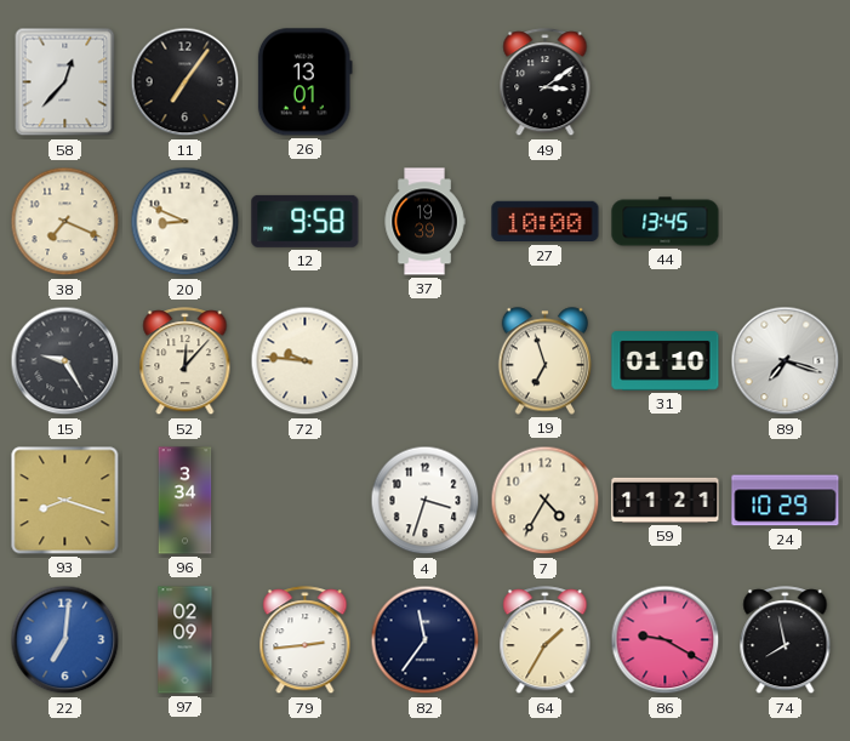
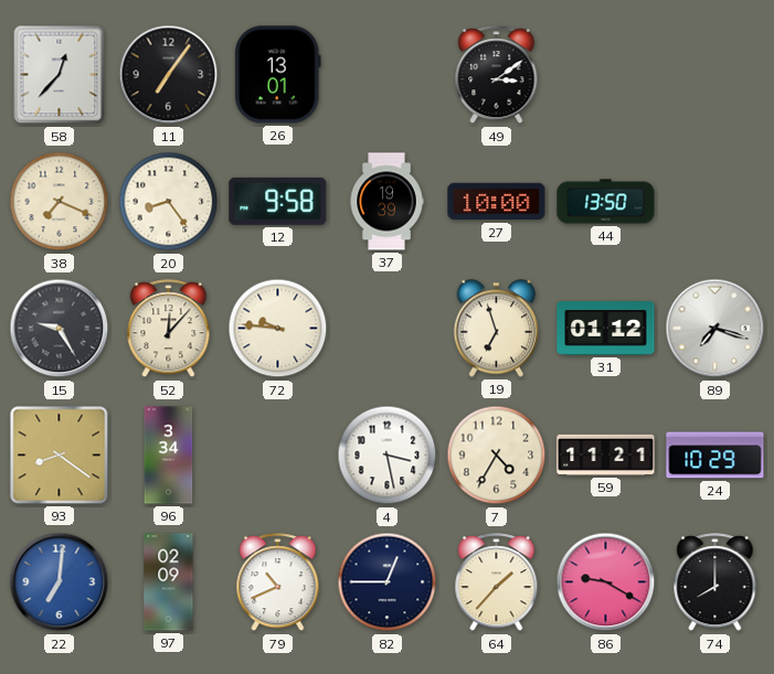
20: 8:49 -> 8:24
44: 13:45 -> 13:50
31: 01:10 -> 01:12
93: 8:18 -> 8:21
4: 3:33 -> 3:28
79: 2:44 -> 10:41
82: 11:36 -> 12:45
64: 1:35 -> 1:37
74: 7:58 -> 8:00
